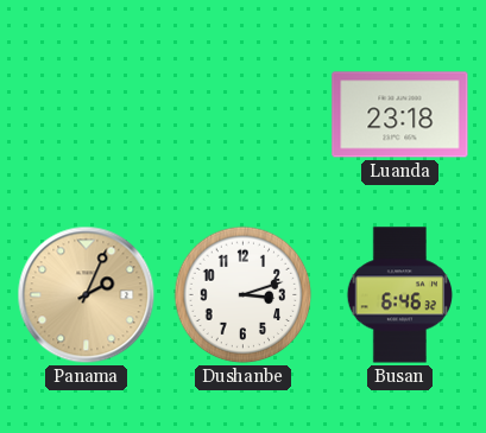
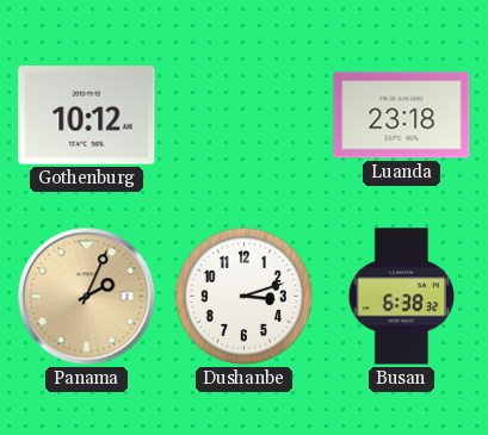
Gothenburg: none -> 10:12
Busan: 6:46 -> 6:38
